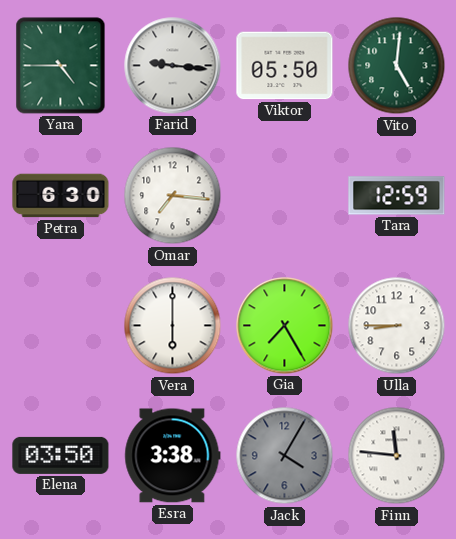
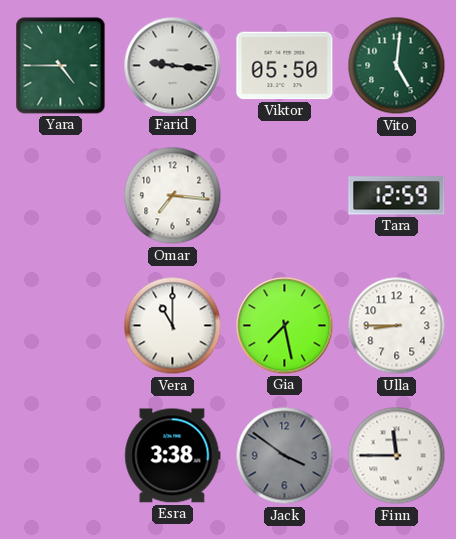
Petra: 6:30 -> none
Vera: 6:00 -> 11:00
Gia: 7:25 -> 7:28
Elena: 03:50 -> none
Jack: 4:05 -> 3:51
Finn: 11:46 -> 11:45
